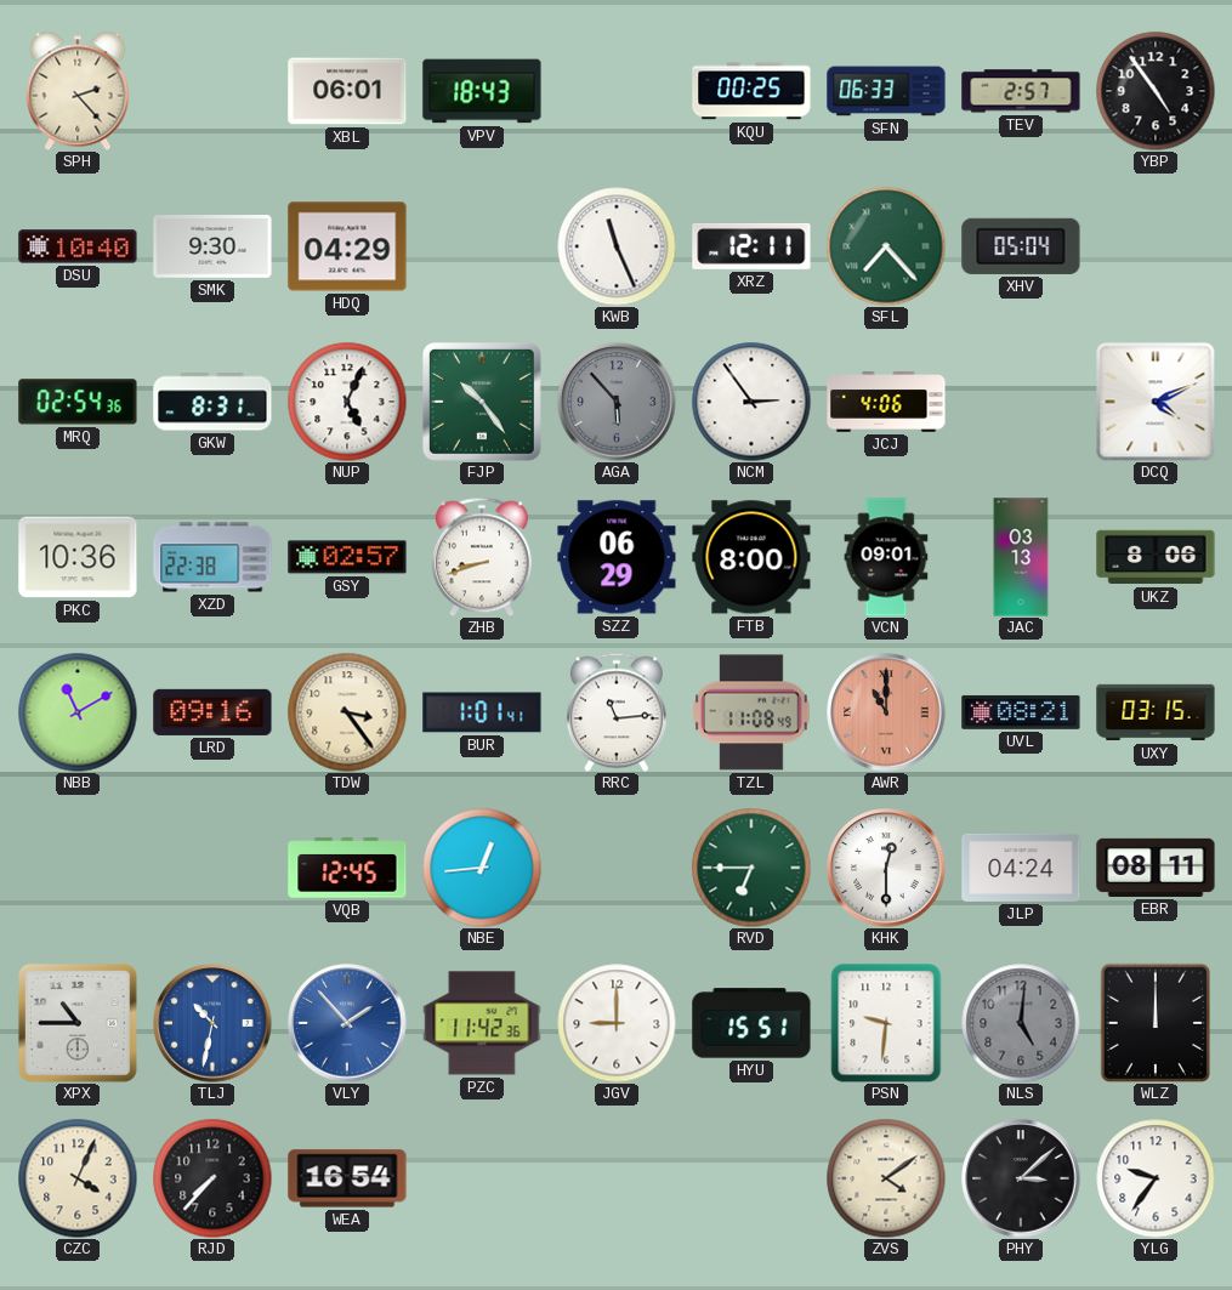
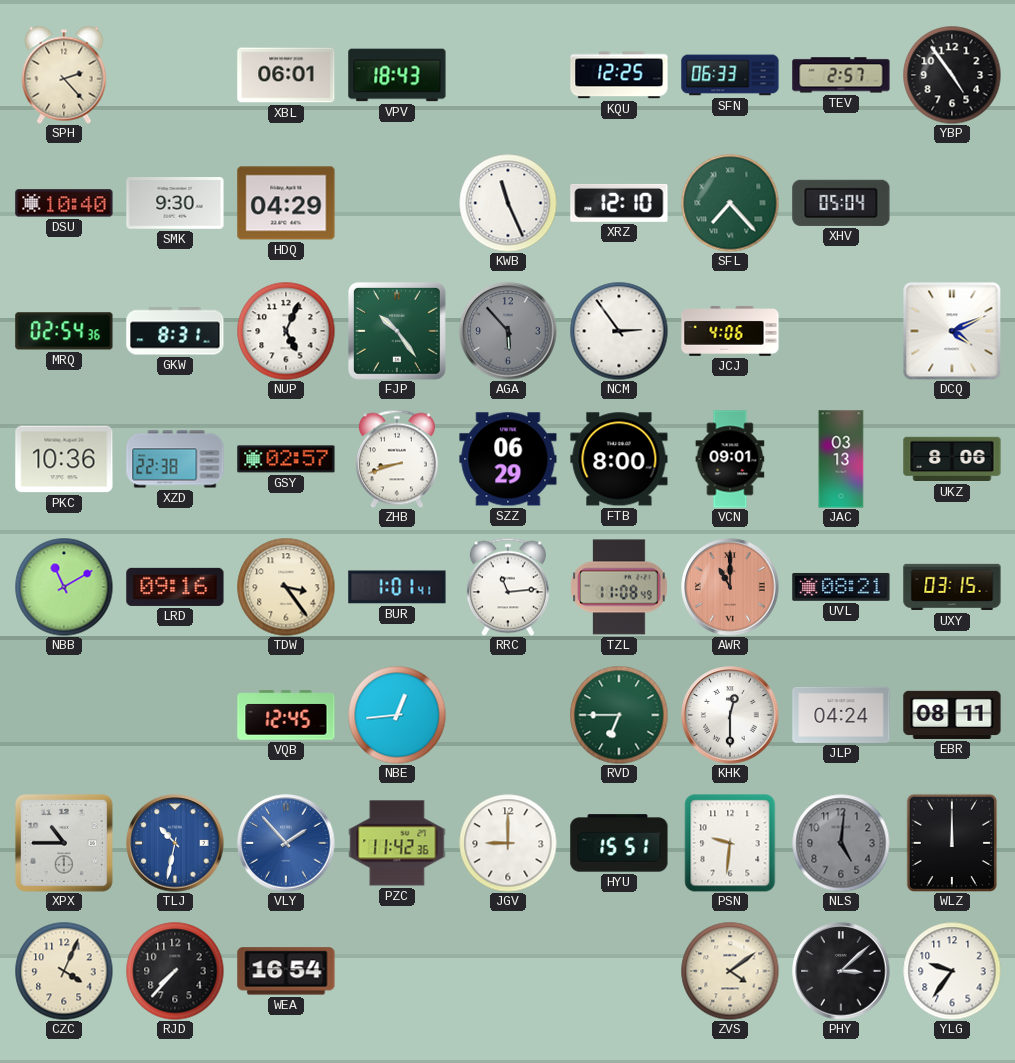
KQU: 00:25 -> 12:25
XRZ: 12:11 -> 12:10
